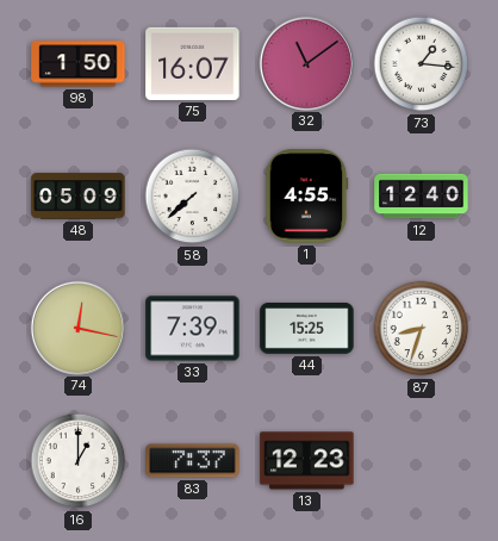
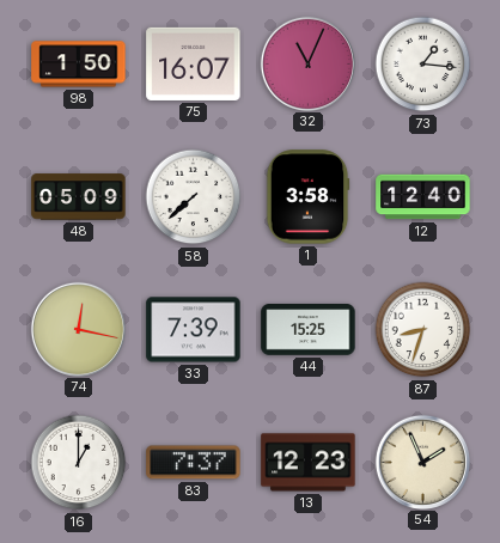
32: 11:09 -> 11:04
1: 4:55 -> 3:58
54: none -> 1:56
